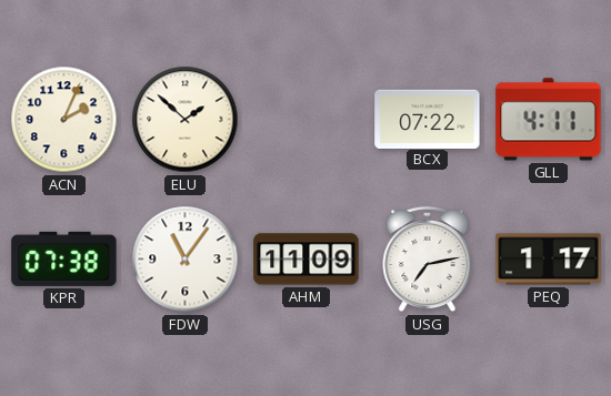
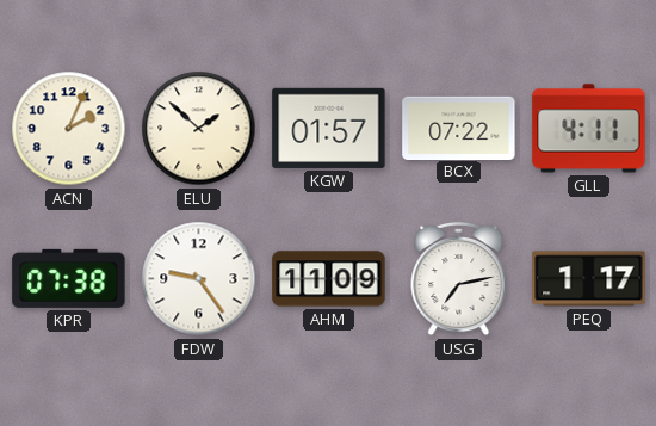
KGW: none -> 01:57
FDW: 11:06 -> 9:24
